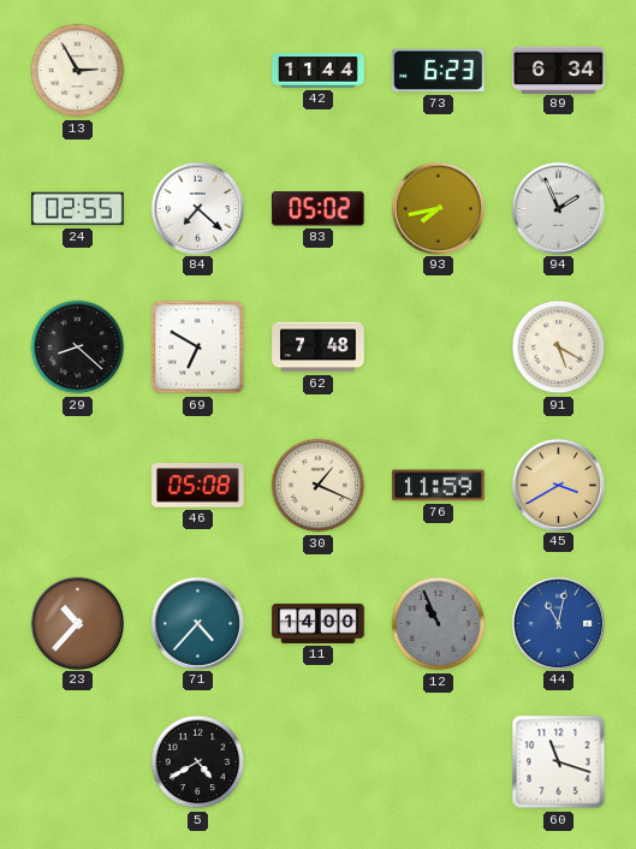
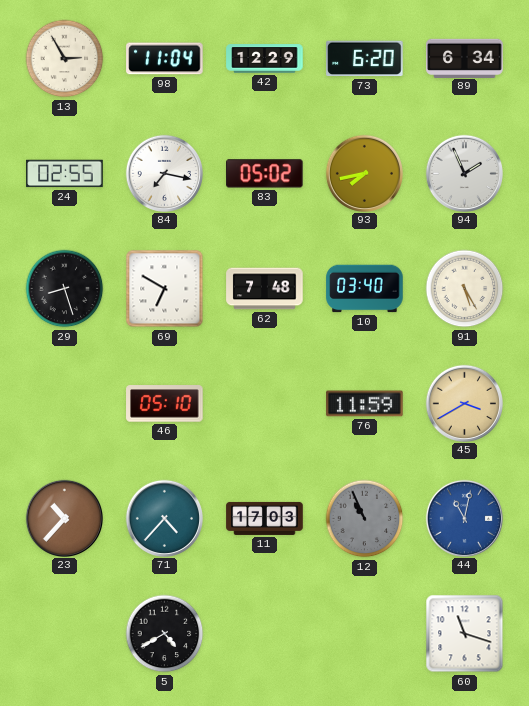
98: none -> 11:04
42: 11:44 -> 12:29
73: 6:23 -> 6:20
84: 7:22 -> 7:17
29: 8:22 -> 8:27
10: none -> 03:40
91: 5:20 -> 5:25
46: 05:08 -> 05:10
30: 1:19 -> none
11: 14:00 -> 17:03
